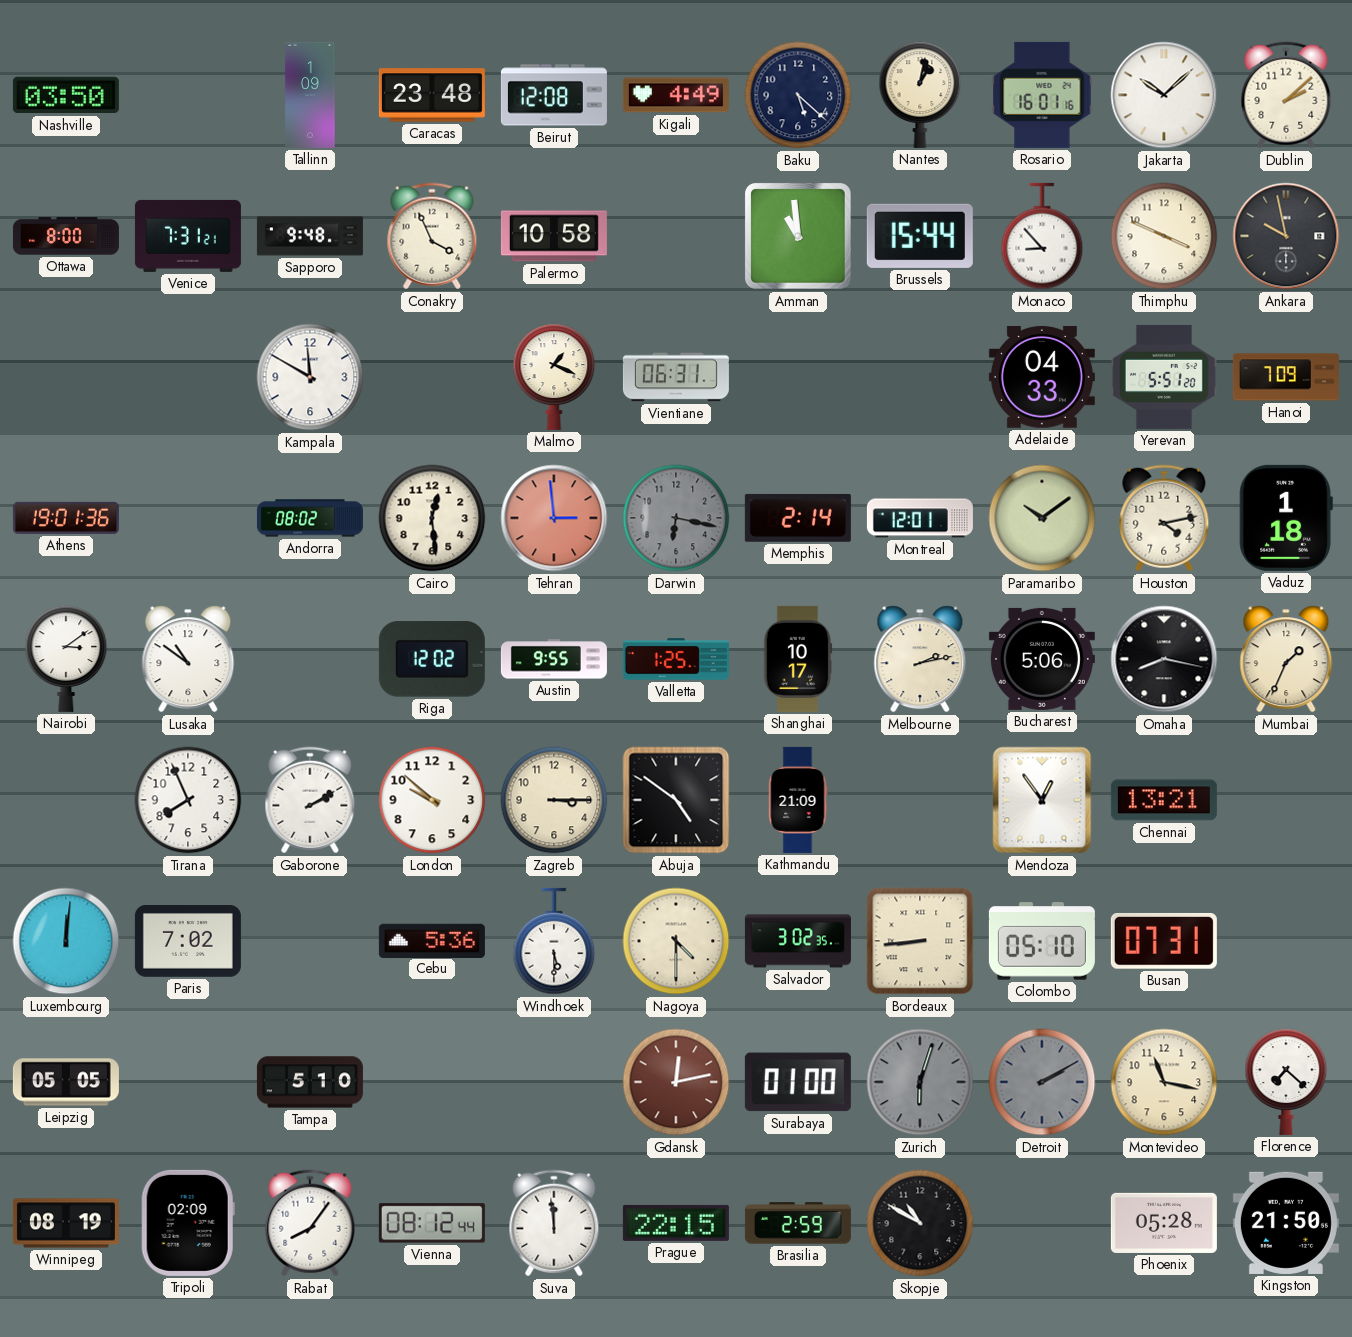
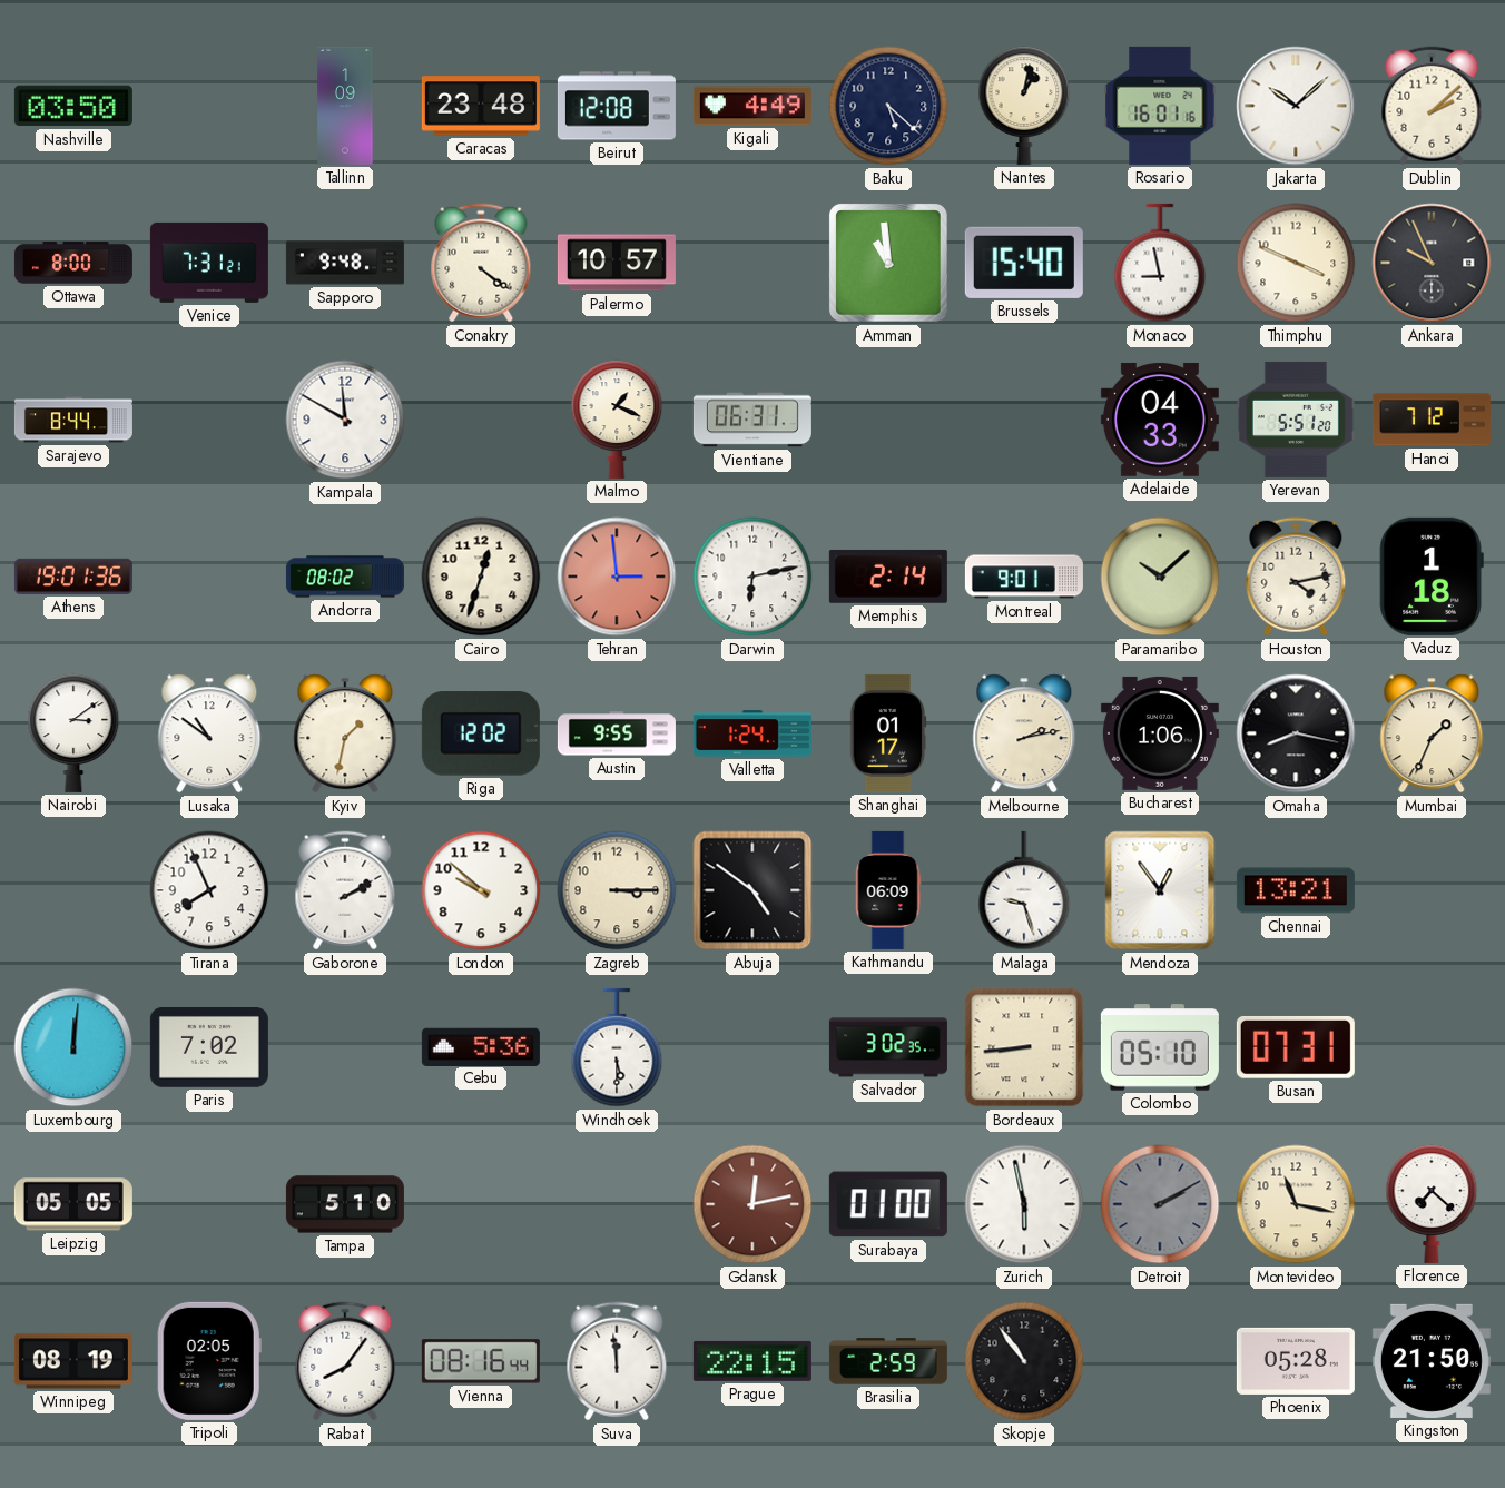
Conakry: 3:56 -> 4:21
Palermo: 10:58 -> 10:57
Brussels: 15:44 -> 15:40
Monaco: 8:53 -> 8:58
Ankara: 9:58 -> 9:56
Sarajevo: none -> 8:44
Hanoi: 7:09 -> 7:12
Cairo: 12:29 -> 12:33
Darwin: 6:17 -> 6:13
Darwin dial: grey -> white
Montreal: 12:01 -> 9:01
Paramaribo: 10:09 -> 10:08
Kyiv: none -> 1:32
Valletta: 1:25 -> 1:24
Shanghai: 10:17 -> 01:17
Bucharest: 5:06 -> 1:06
Kathmandu: 21:09 -> 06:09
Malaga: none -> 9:27
Nagoya: 4:30 -> none
Zurich: 6:03 -> 5:58
Zurich dial: grey -> white
Tripoli: 02:09 -> 02:05
Vienna: 08:12 -> 08:16
Skopje: 10:50 -> 10:54
